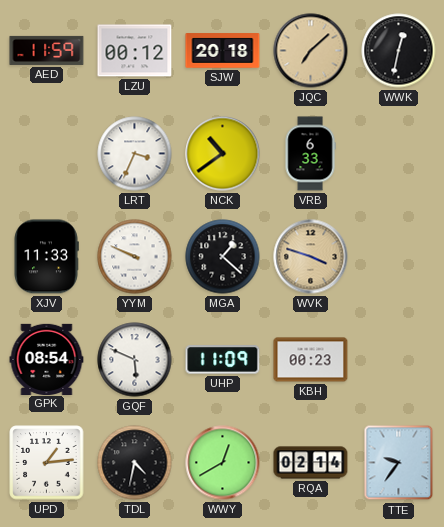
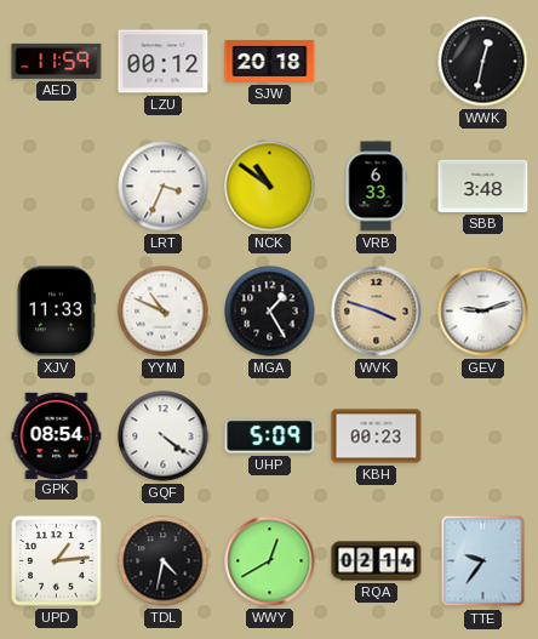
JQC: 7:08 -> none
NCK: 10:39 -> 10:51
SBB: none -> 3:48
YYM: 9:49 -> 10:49
MGA: 1:22 -> 1:25
GEV: none -> 9:12
GQF: 5:49 -> 4:21
UHP: 11:09 -> 5:09
